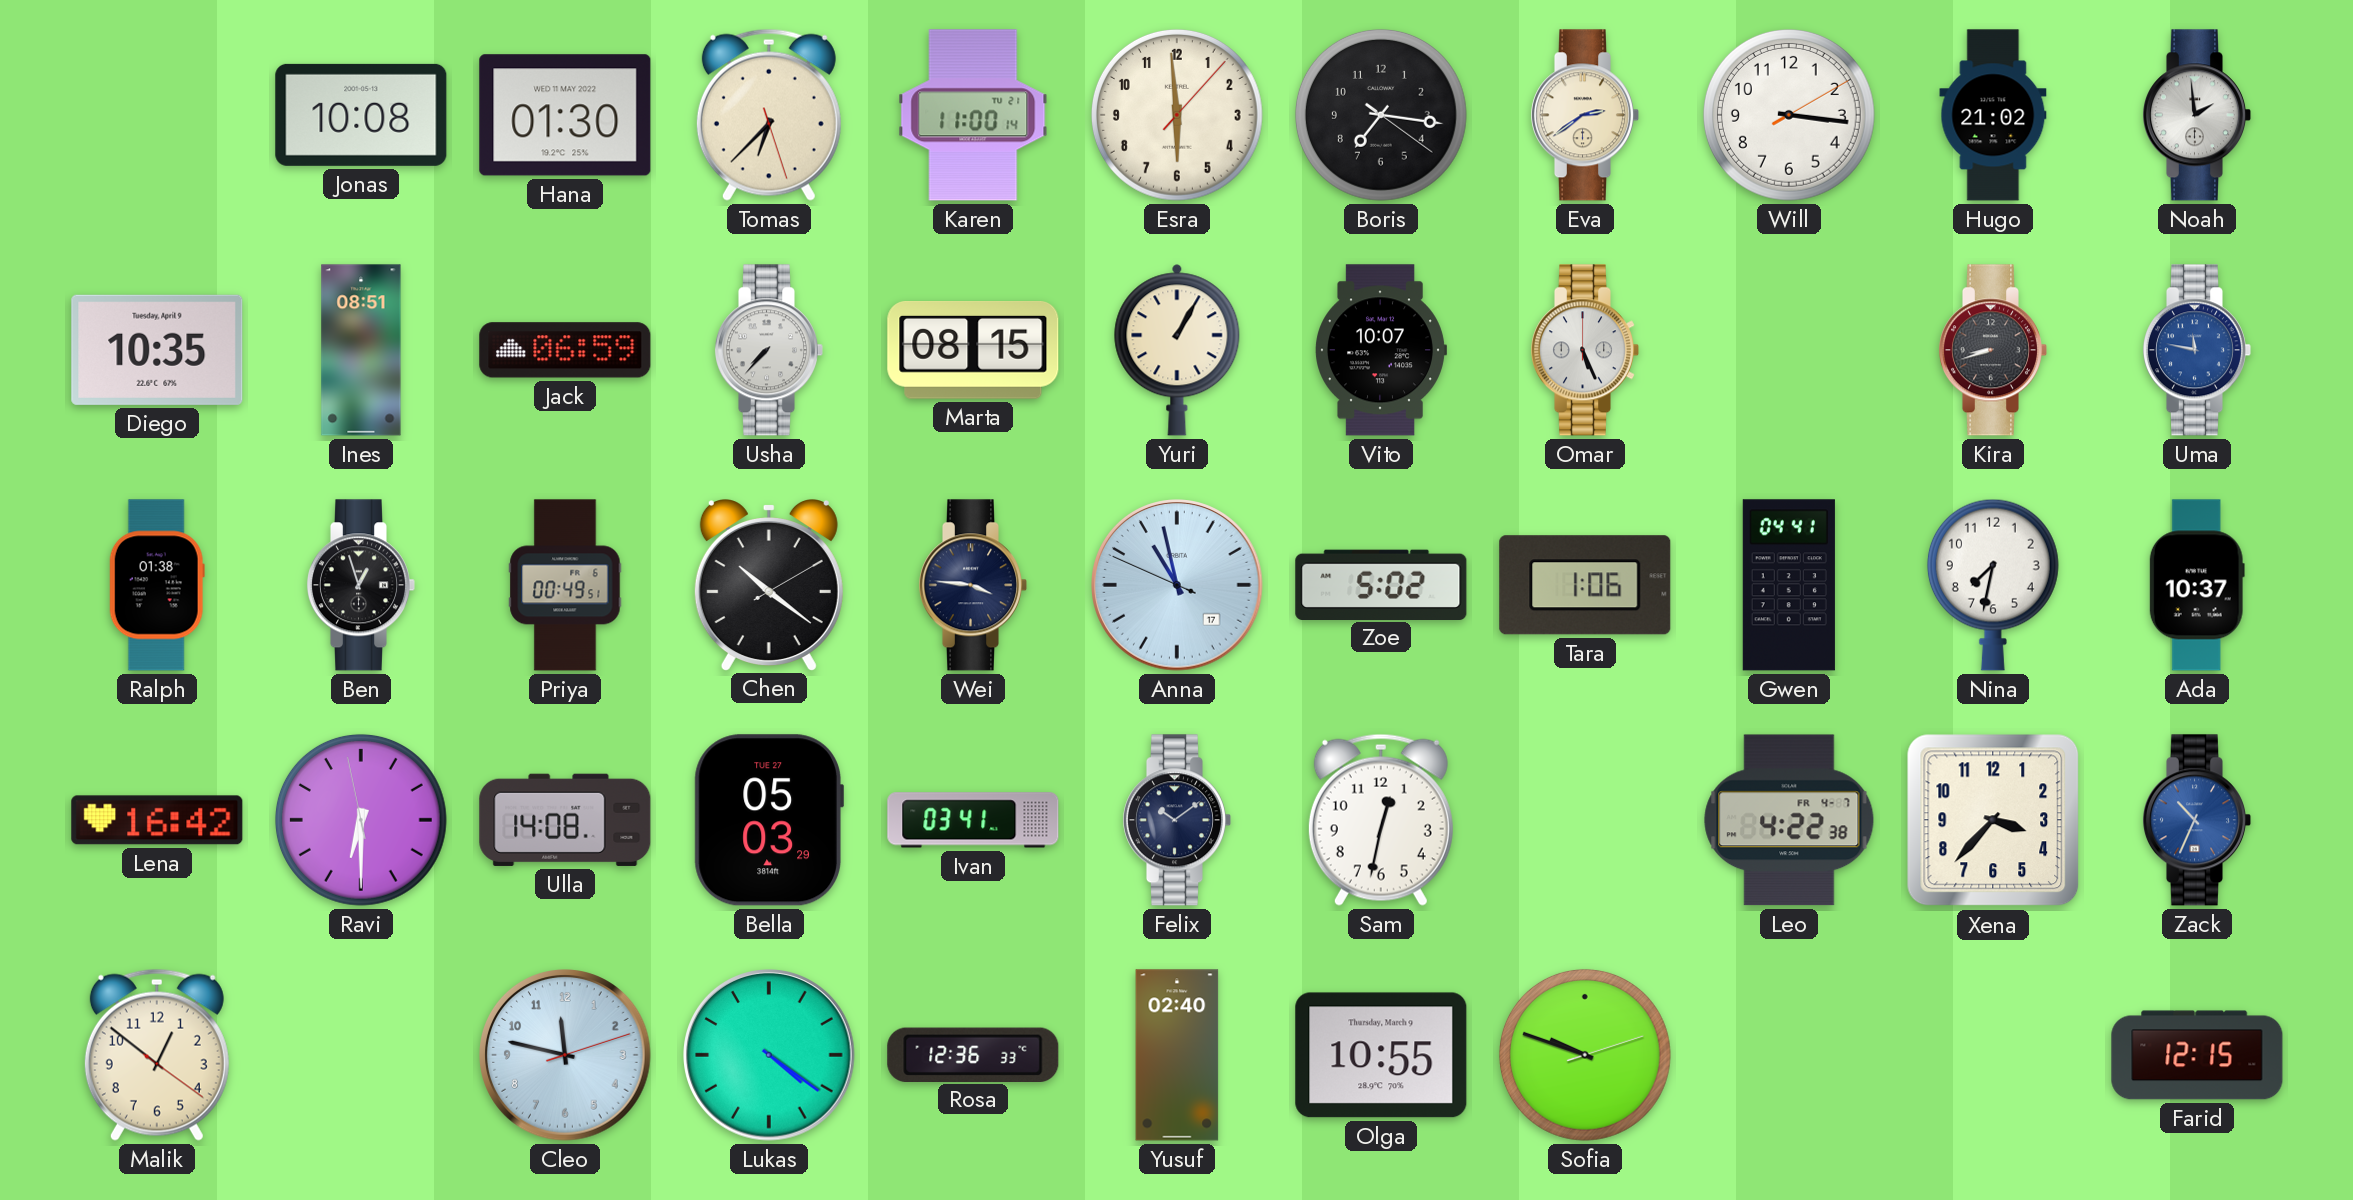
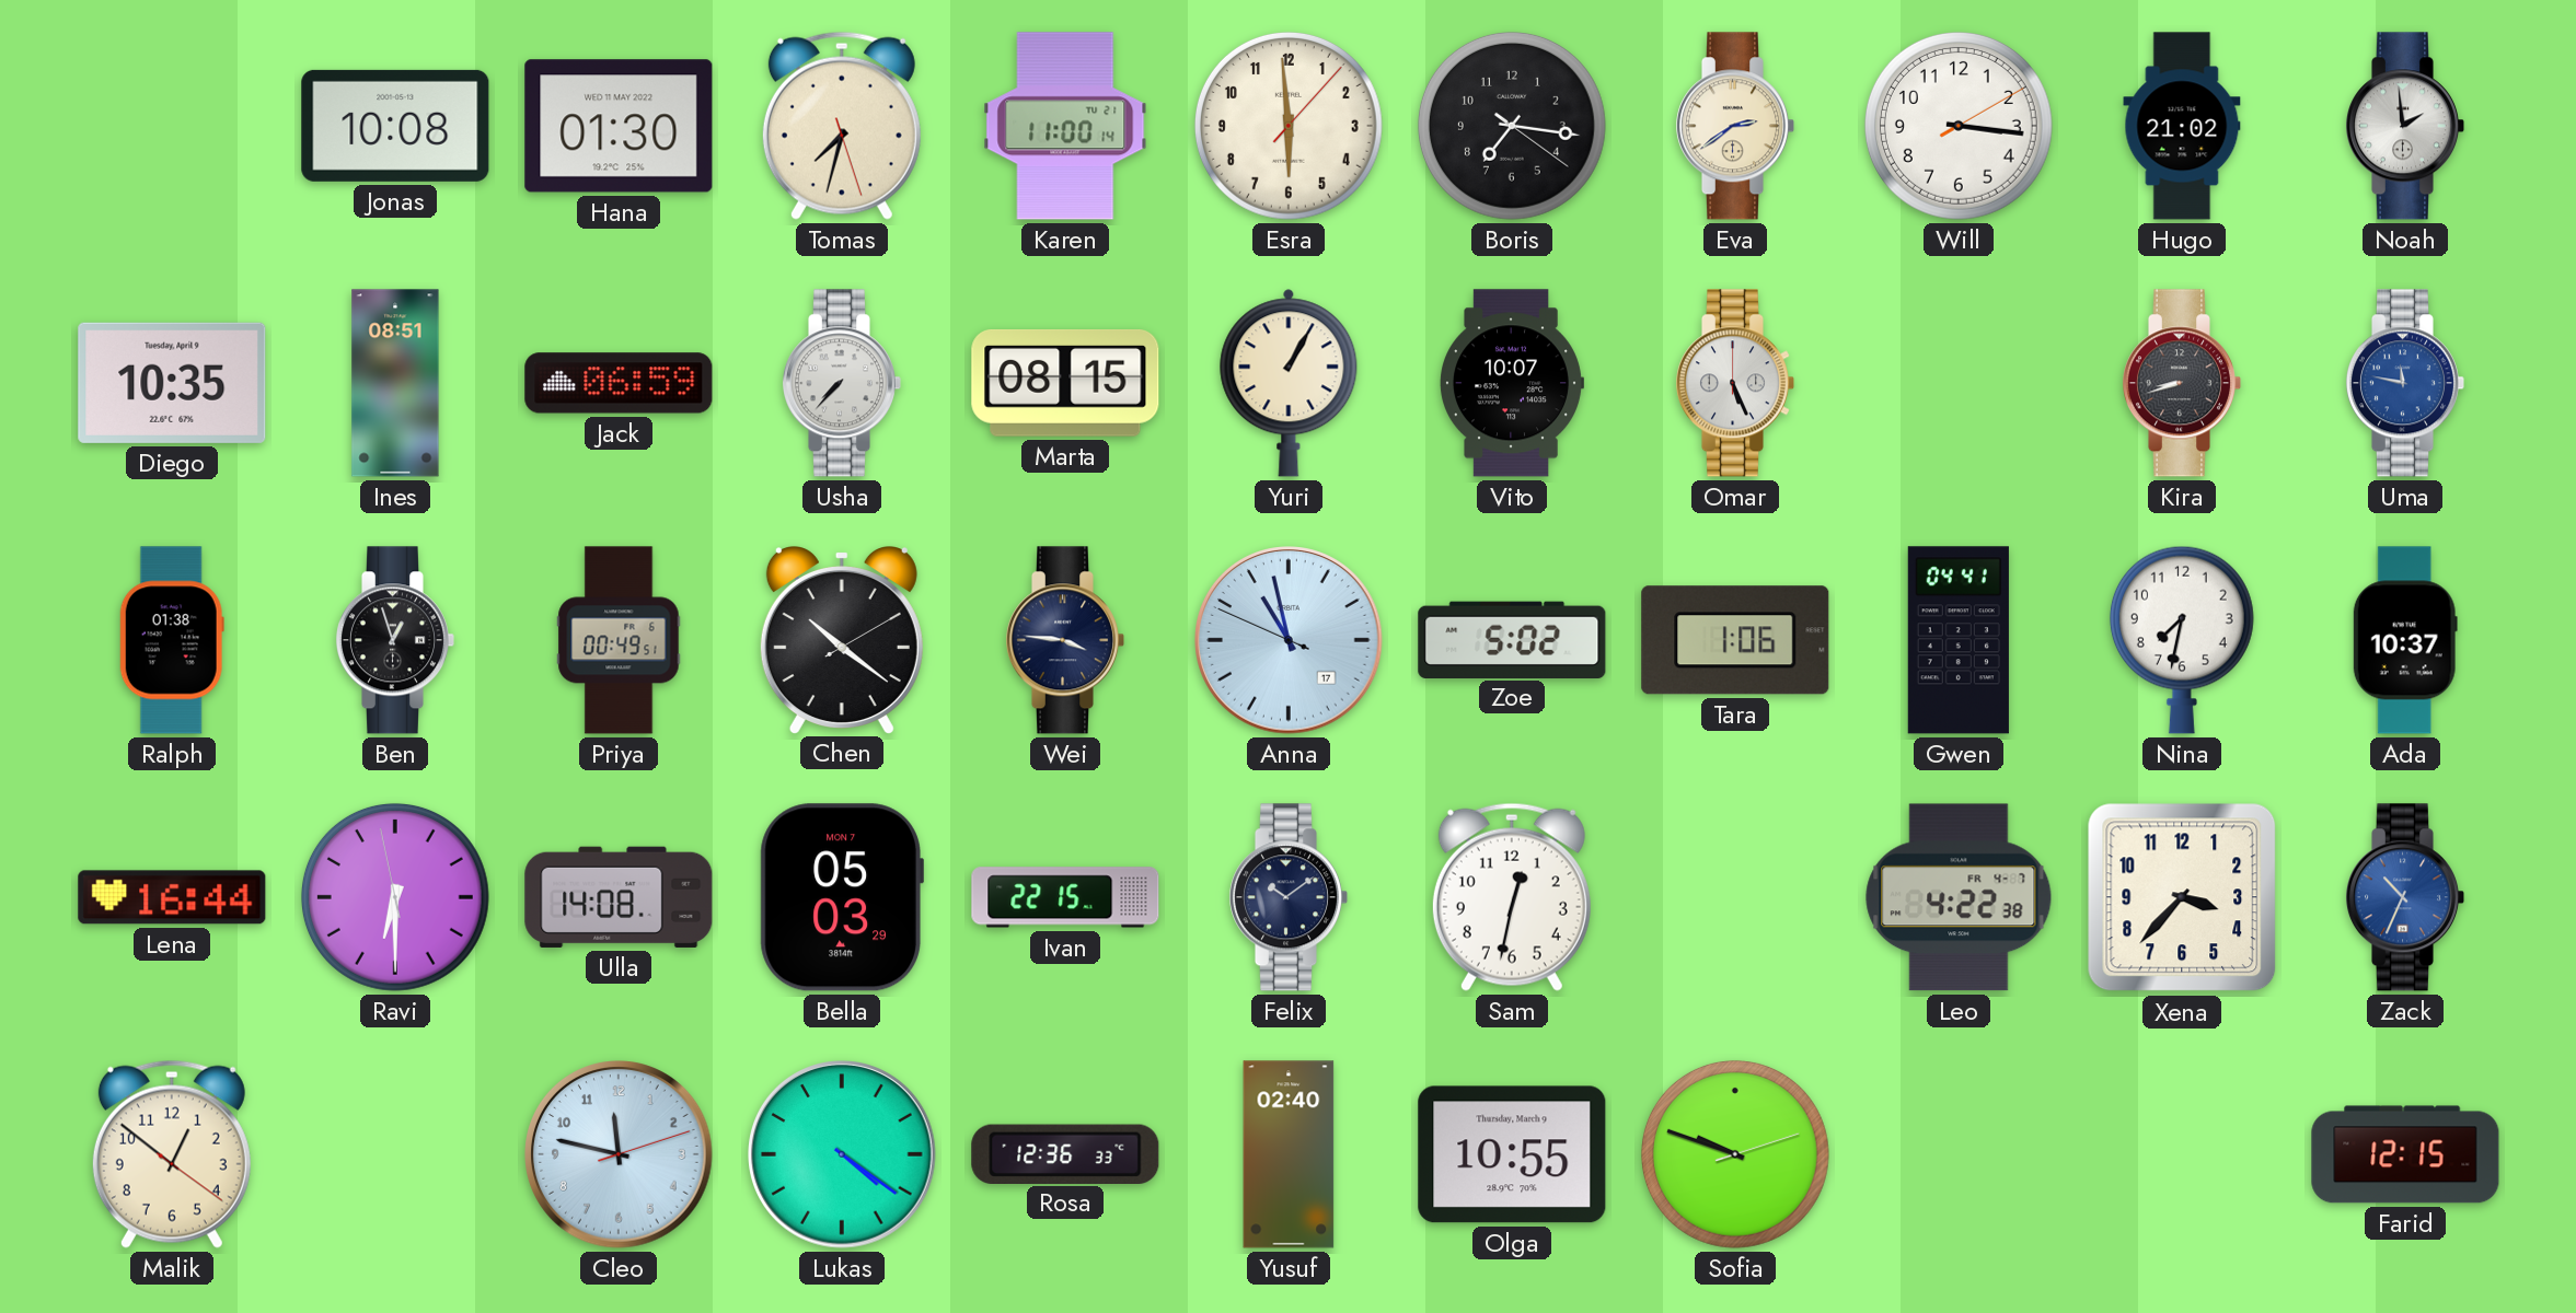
Tomas: 6:37 -> 7:32
Lena: 16:42 -> 16:44
Bella date: TUE 27 -> MON 7
Ivan: 03:41 -> 22:15
